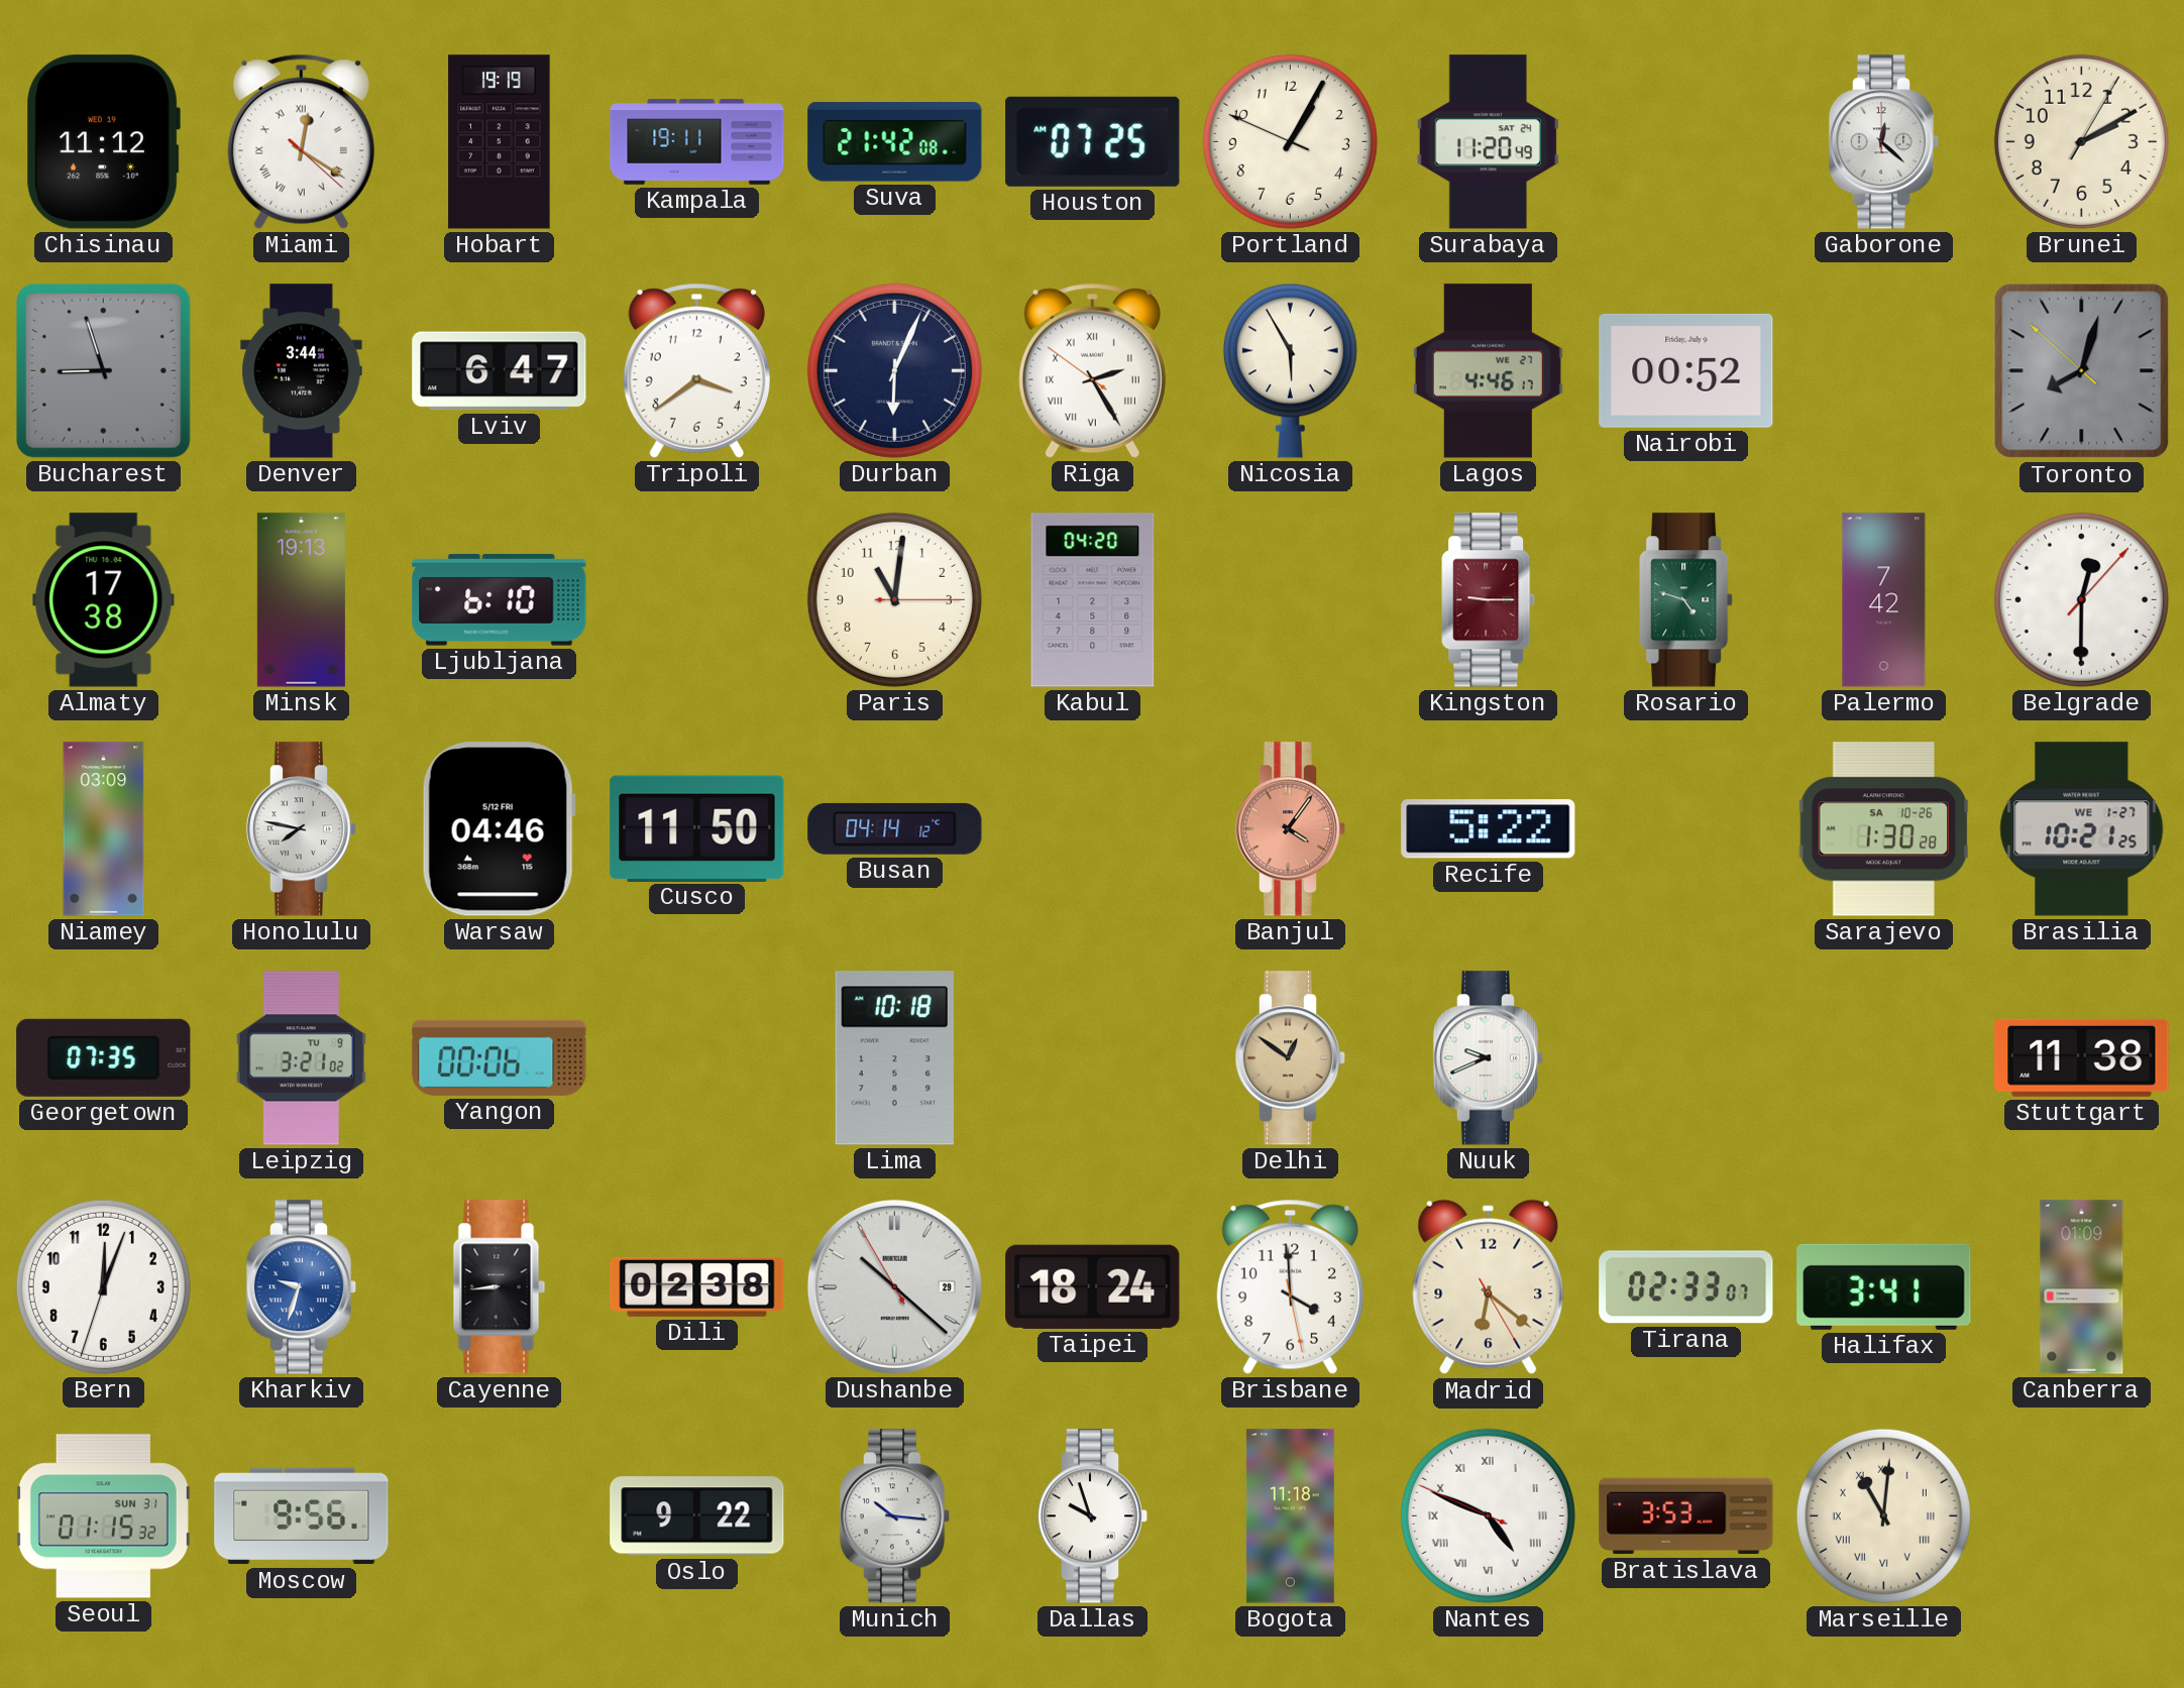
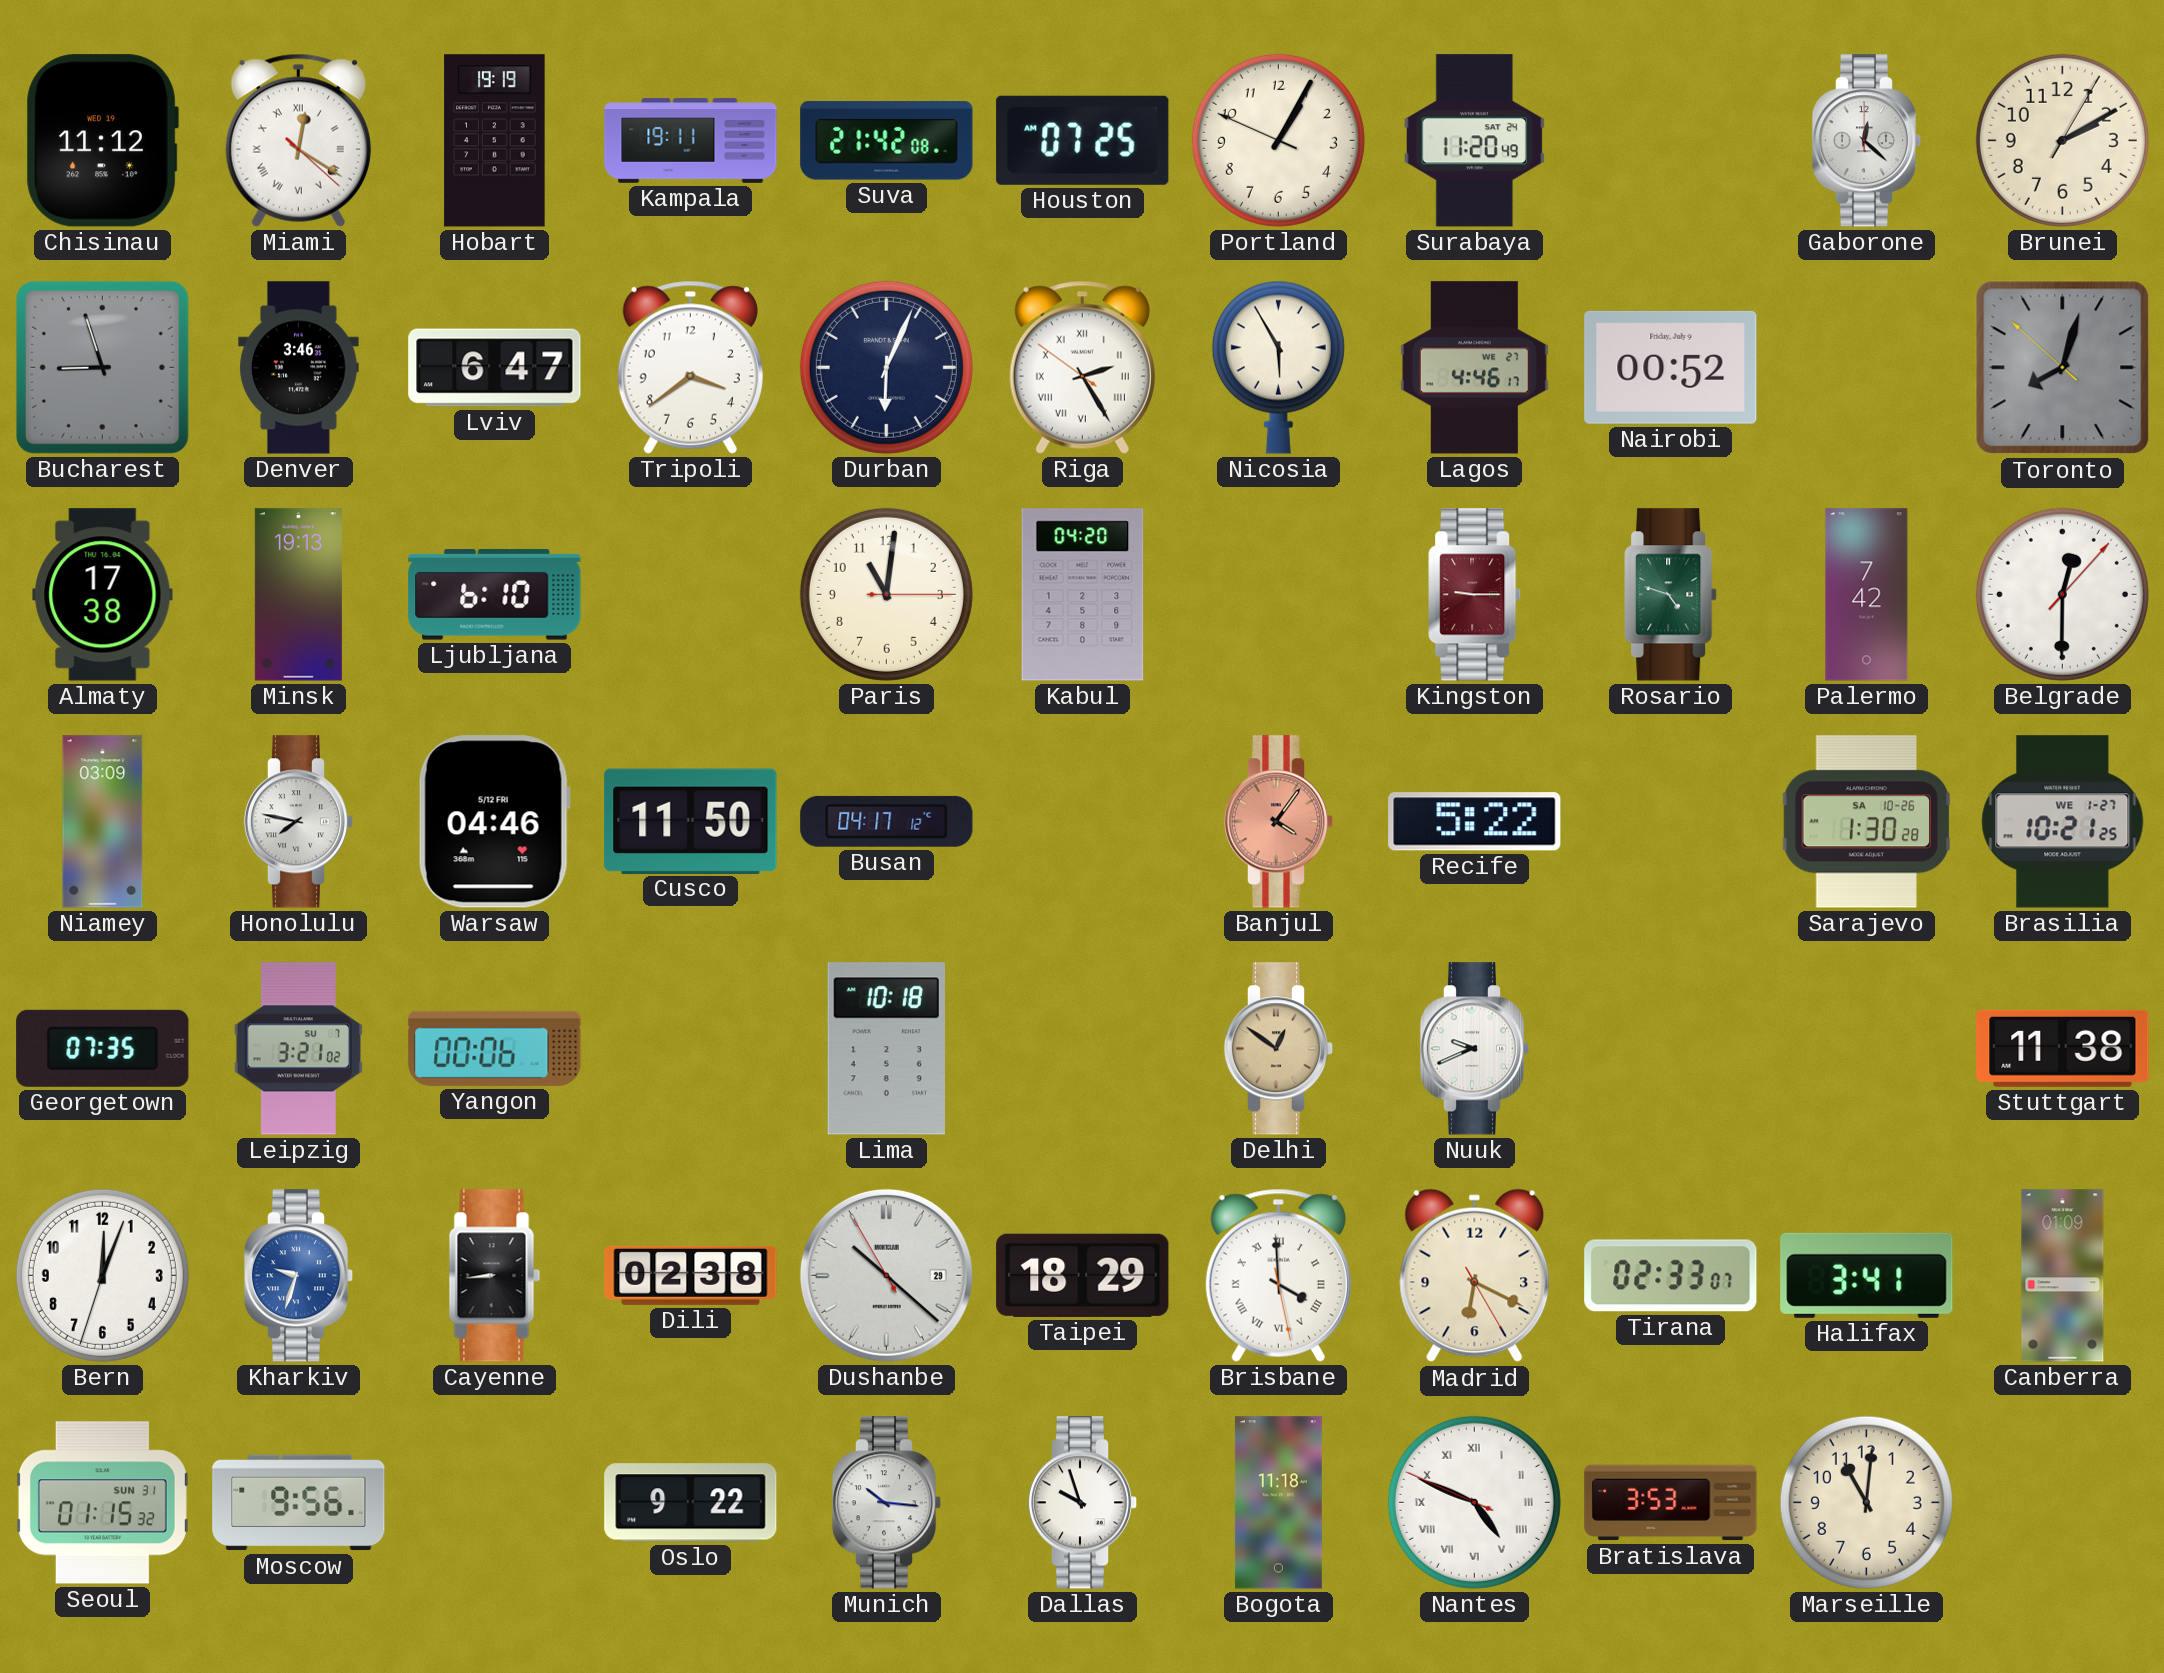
Denver: 3:44 -> 3:46
Busan: 04:14 -> 04:17
Leipzig date: TU 9 -> SU 7
Taipei: 18:24 -> 18:29
Brisbane numerals: Arabic -> Roman
Madrid: 6:21 -> 6:19
Marseille numerals: Roman -> Arabic
